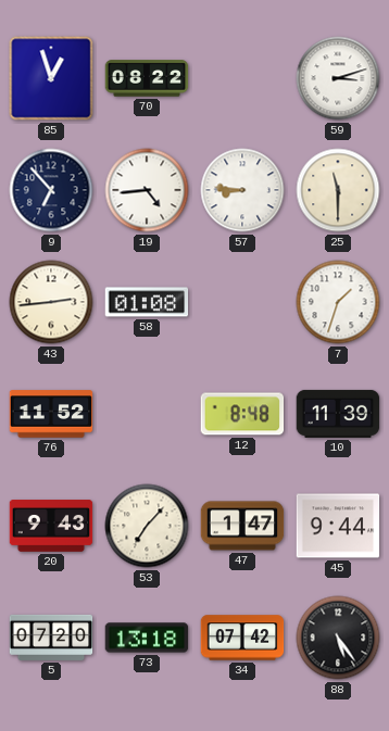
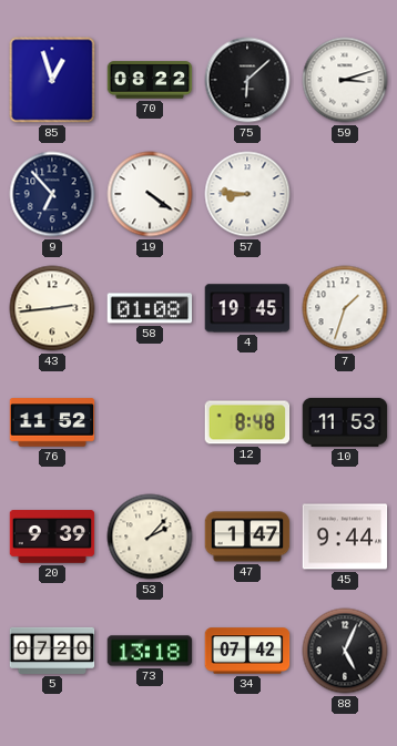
75: none -> 6:08
19: 4:44 -> 4:21
25: 11:30 -> none
4: none -> 19:45
10: 11:39 -> 11:53
20: 9:43 -> 9:39
53: 7:07 -> 2:07
88: 5:24 -> 5:04
